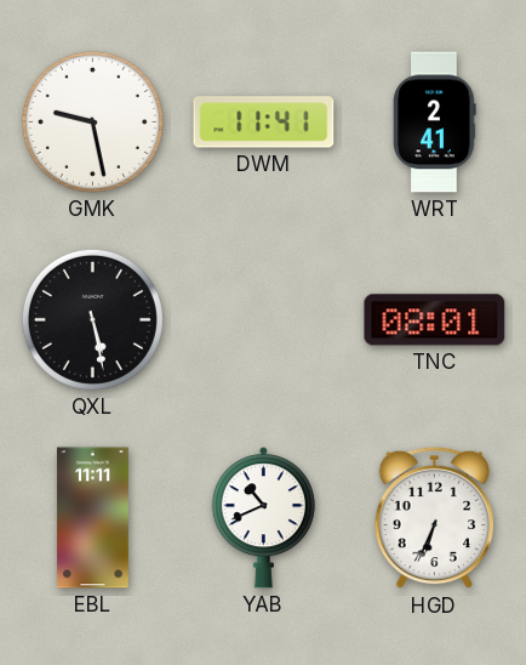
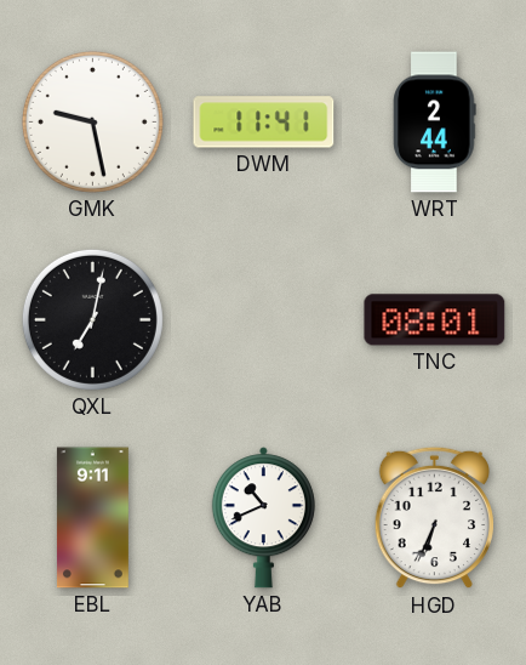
WRT: 2:41 -> 2:44
QXL: 5:28 -> 7:02
EBL: 11:11 -> 9:11
